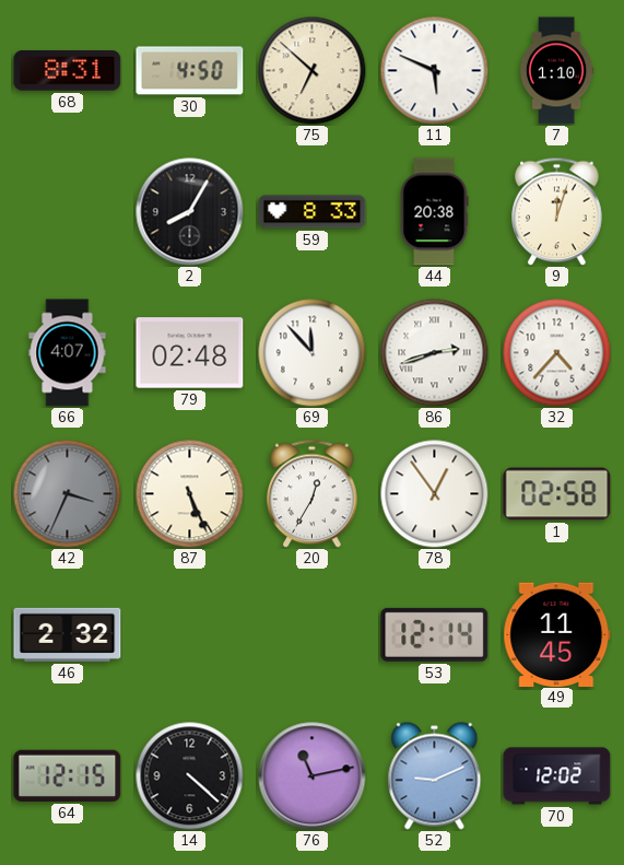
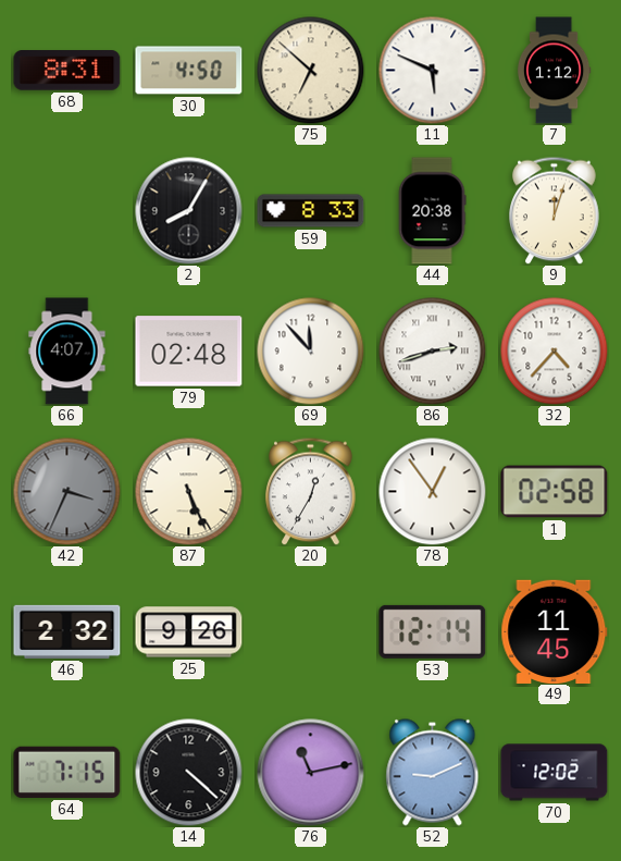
7: 1:10 -> 1:12
25: none -> 9:26
64: 12:15 -> 7:15
